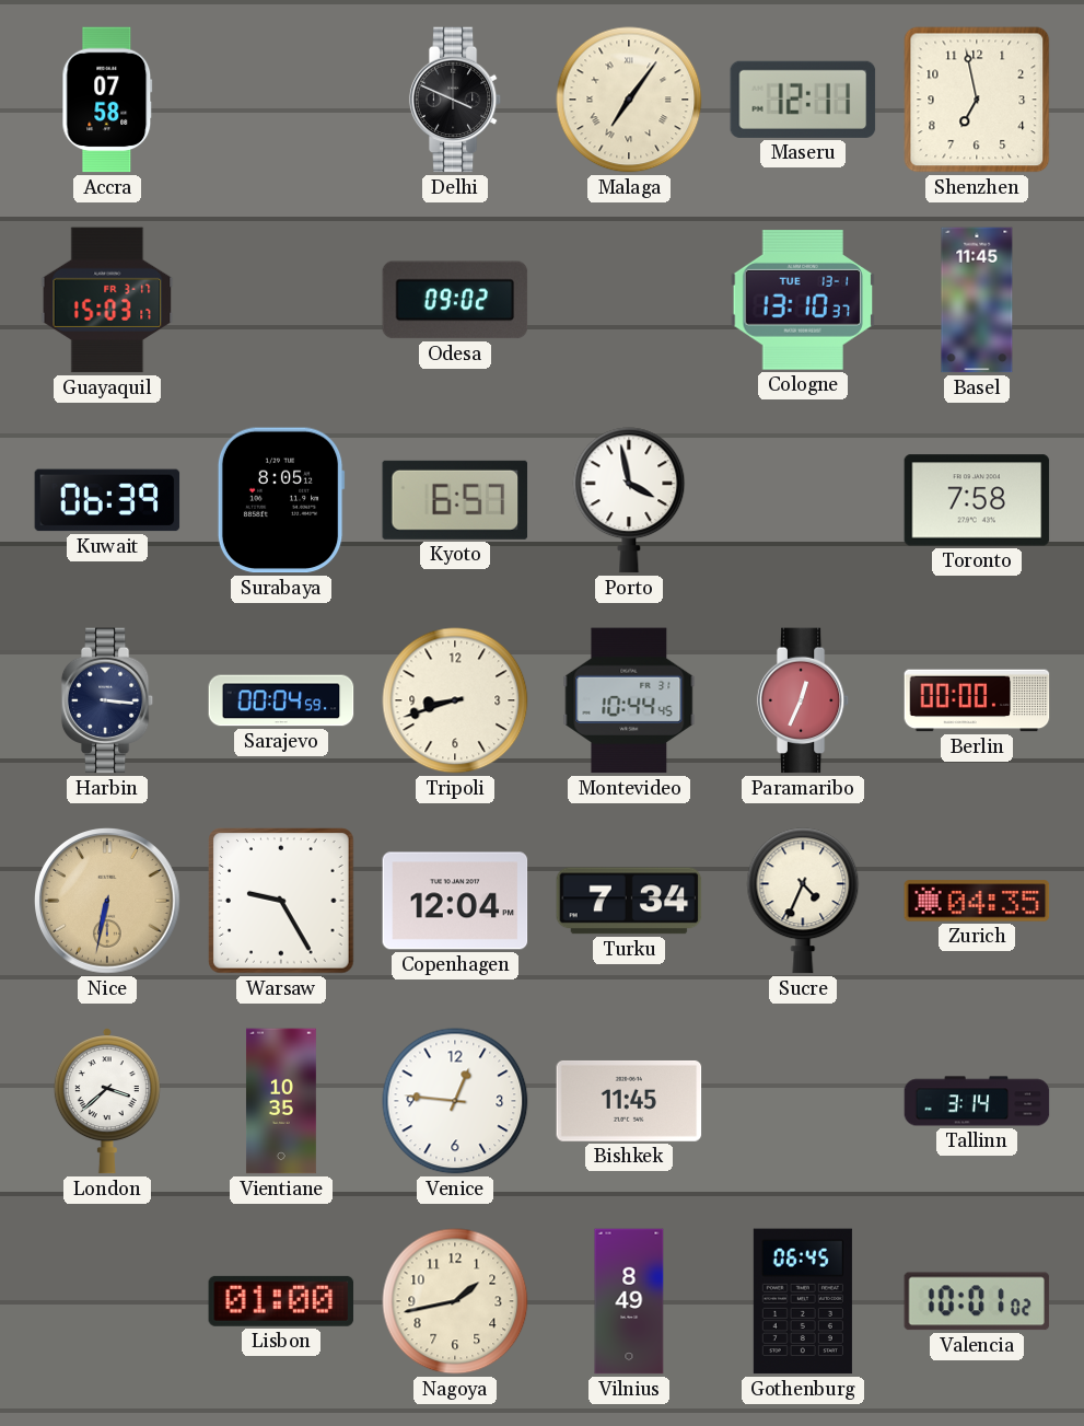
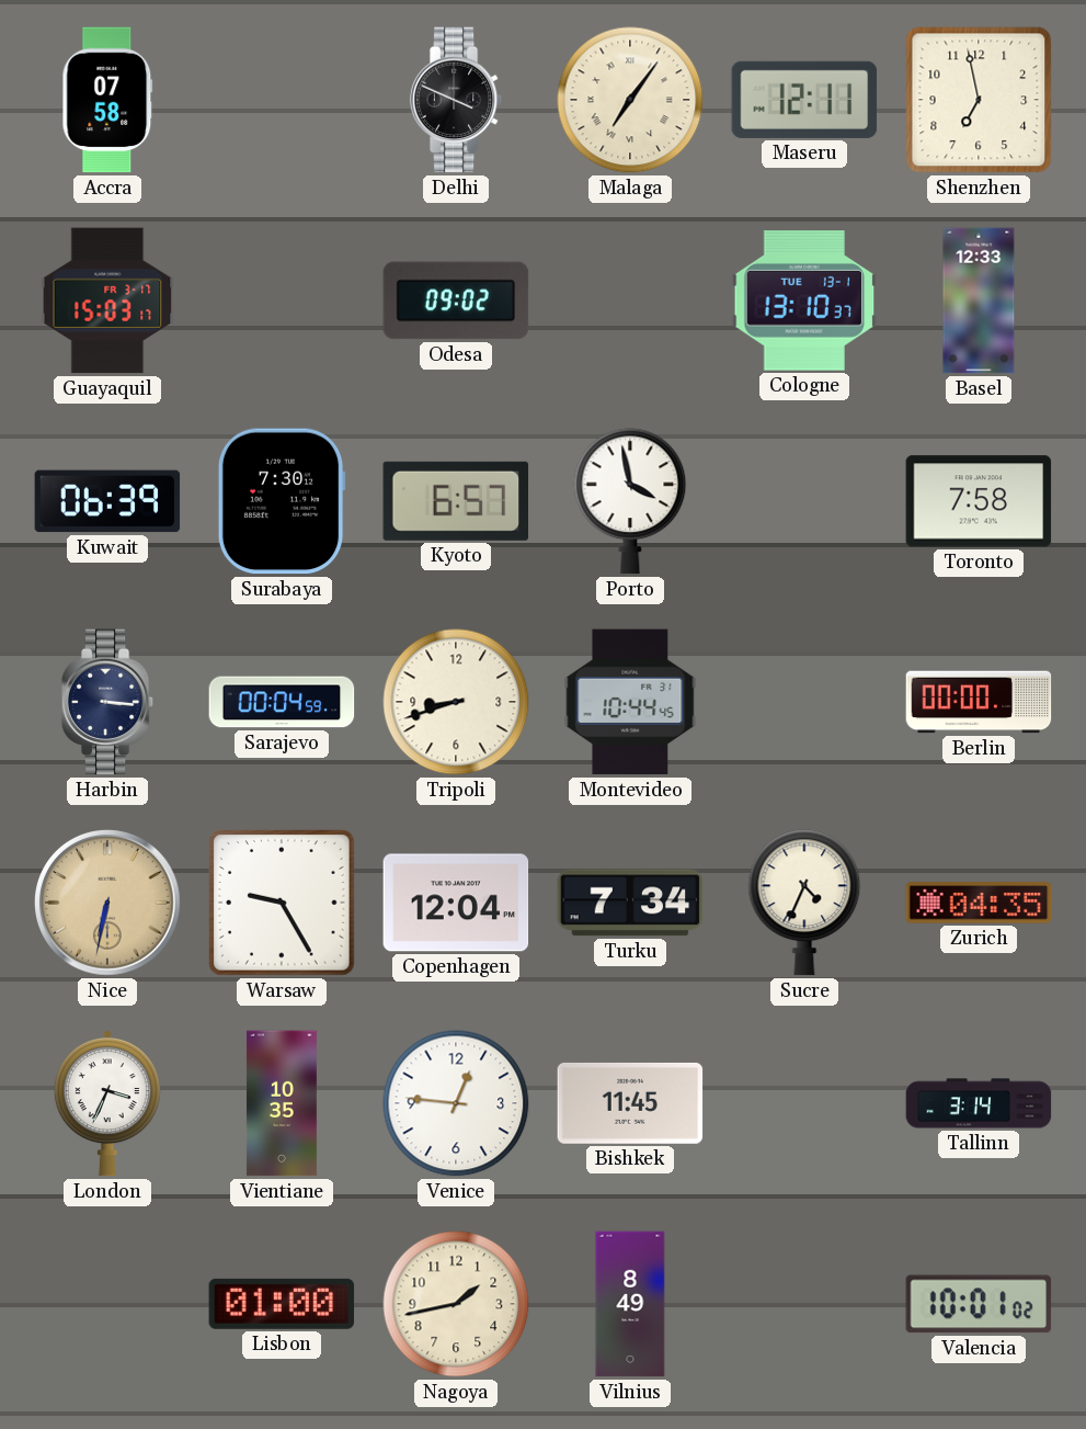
Basel: 11:45 -> 12:33
Surabaya: 8:05 -> 7:30
Paramaribo: 12:34 -> none
London: 3:38 -> 3:34
Gothenburg: 06:45 -> none
